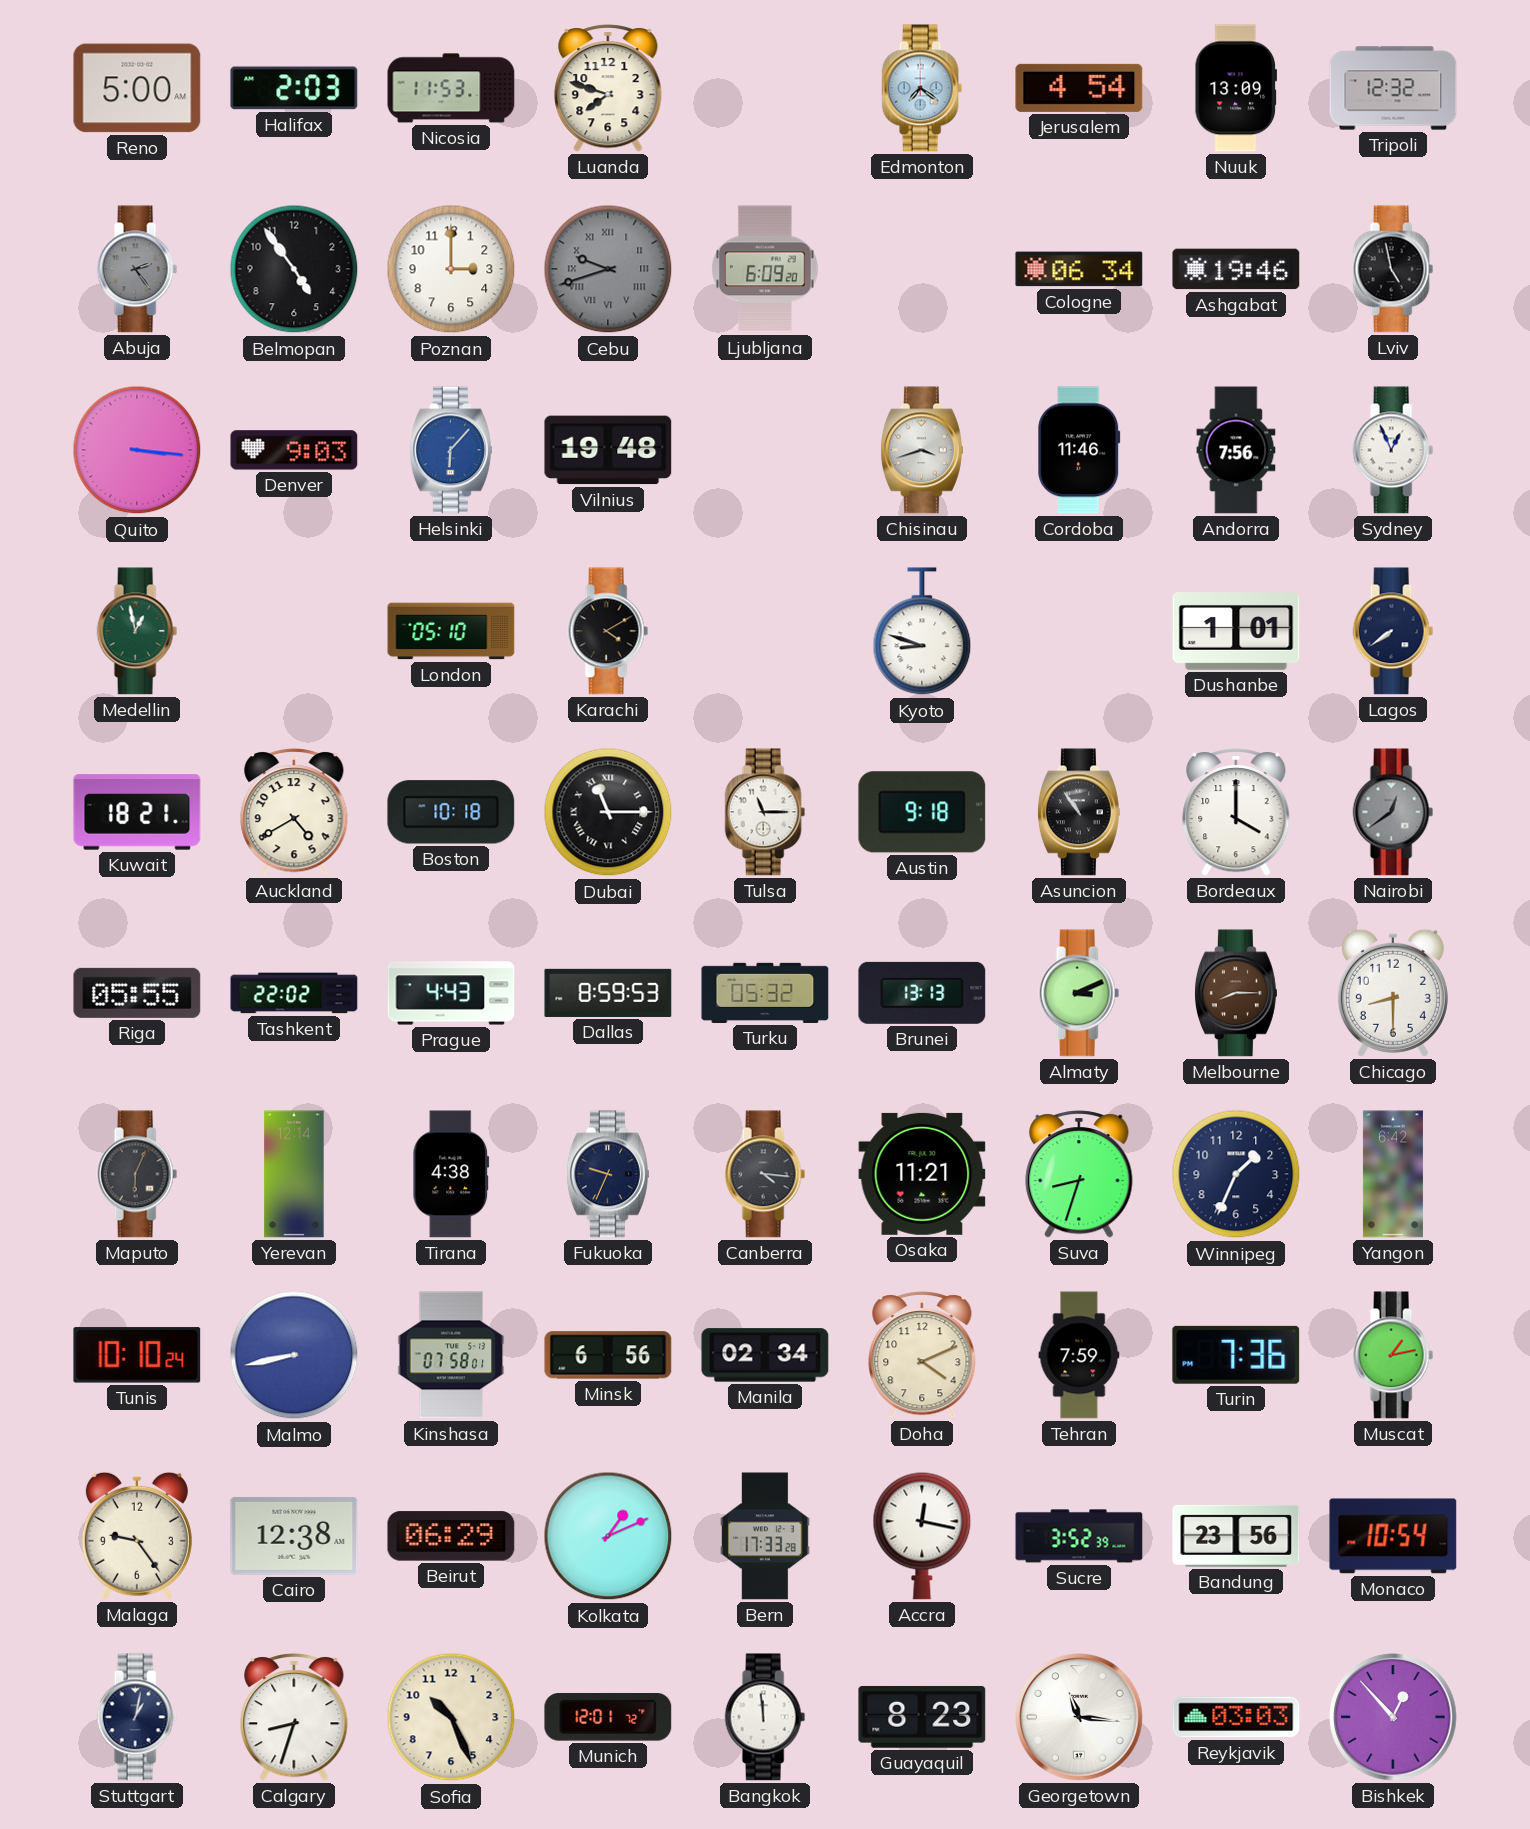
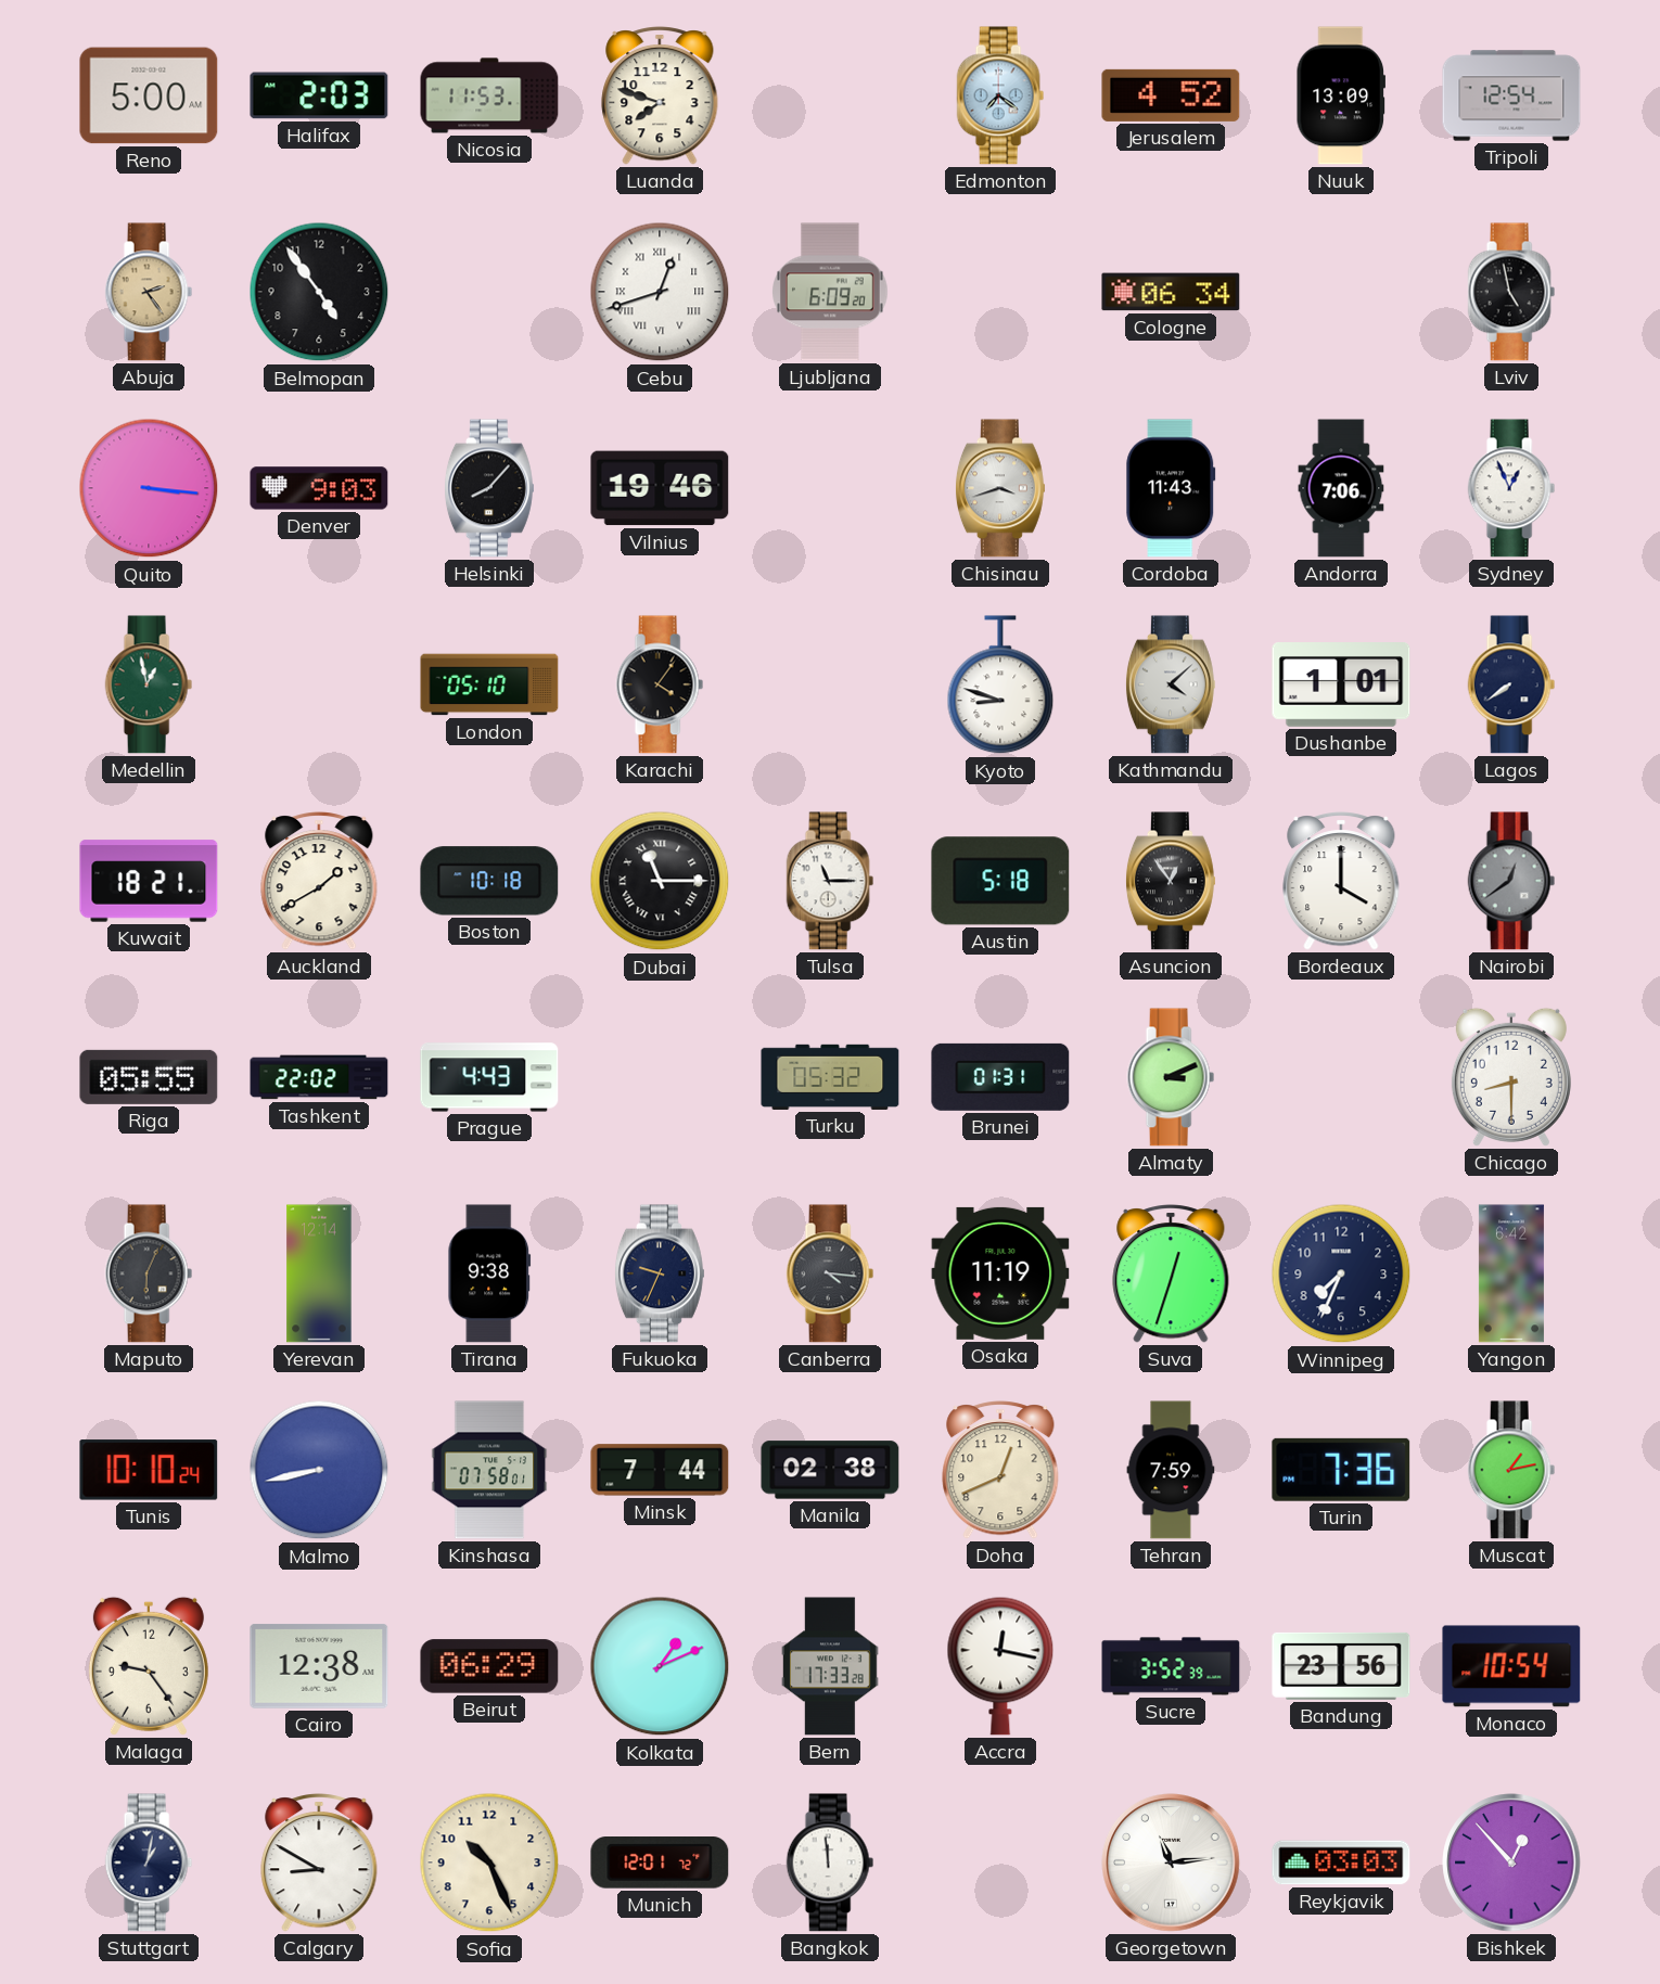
Jerusalem: 4:54 -> 4:52
Tripoli: 12:32 -> 12:54
Abuja dial: grey -> champagne
Poznan: 3:00 -> none
Cebu: 9:42 -> 12:42
Cebu dial: grey -> white
Ashgabat: 19:46 -> none
Helsinki: 6:07 -> 8:07
Helsinki dial: blue -> black
Vilnius: 19:48 -> 19:46
Cordoba: 11:46 -> 11:43
Andorra: 7:56 -> 7:06
Karachi: 4:10 -> 4:06
Kathmandu: none -> 4:08
Auckland: 4:40 -> 1:40
Austin: 9:18 -> 5:18
Asuncion: 10:54 -> 12:54
Dallas: 8:59 -> none
Brunei: 13:13 -> 01:31
Melbourne: 8:15 -> none
Tirana: 4:38 -> 9:38
Osaka: 11:21 -> 11:19
Suva: 8:33 -> 12:33
Winnipeg: 1:34 -> 7:34
Minsk: 6:56 -> 7:44
Manila: 02:34 -> 02:38
Doha: 4:11 -> 12:41
Calgary: 8:33 -> 8:50
Guayaquil: 8:23 -> none
Georgetown: 11:16 -> 11:14
